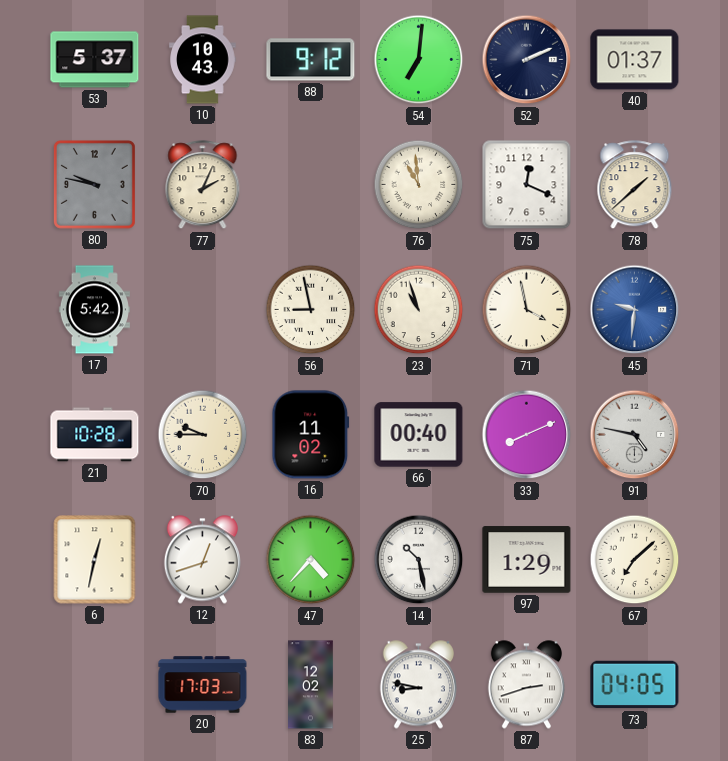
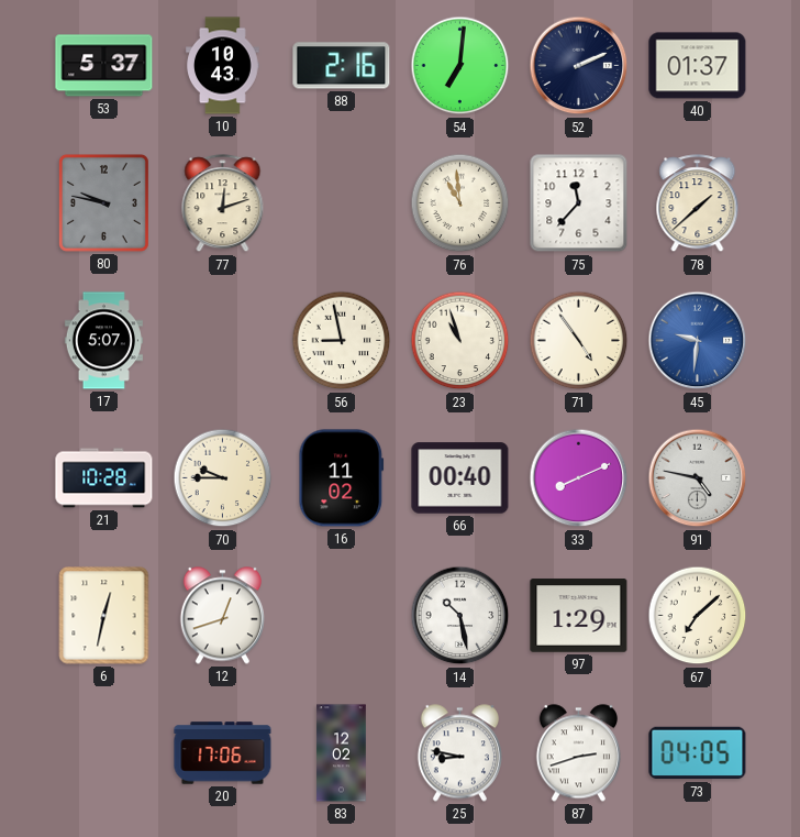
88: 9:12 -> 2:16
77: 2:04 -> 12:12
75: 12:19 -> 11:37
17: 5:42 -> 5:07
71: 3:58 -> 4:54
47: 4:37 -> none
20: 17:03 -> 17:06
